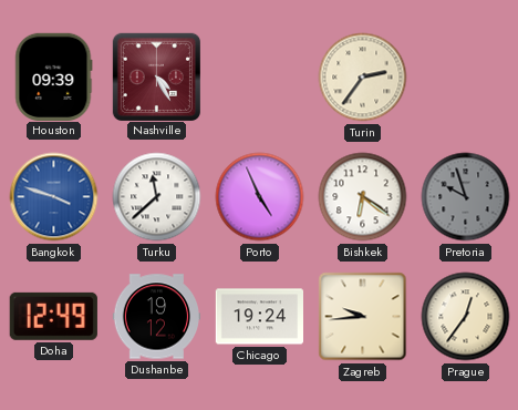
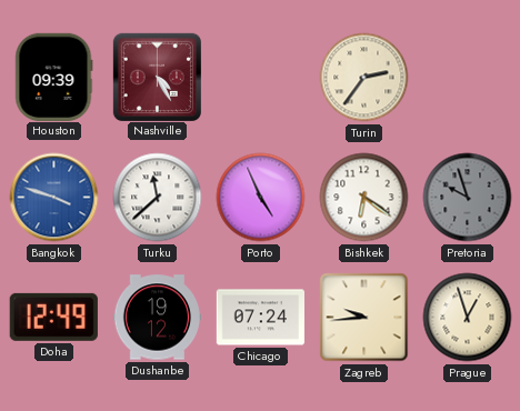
Chicago: 19:24 -> 07:24
Prague: 12:36 -> 12:57
